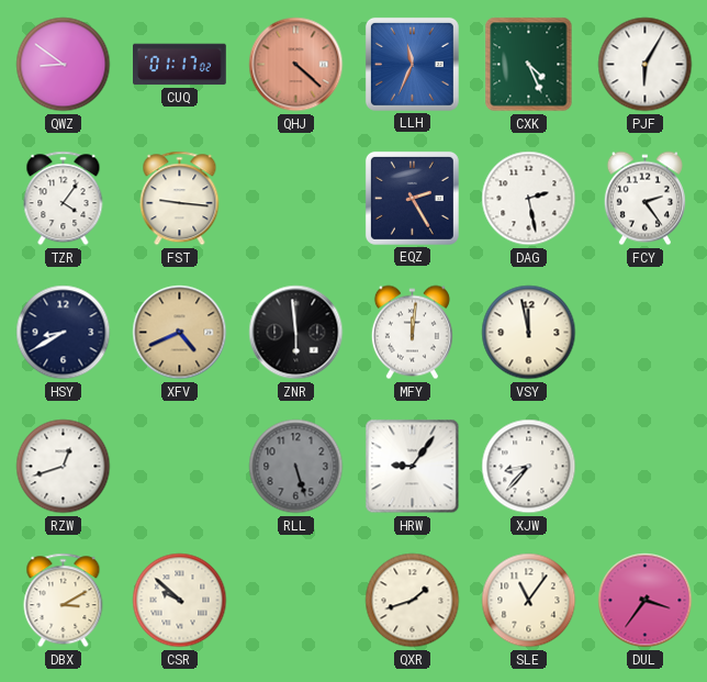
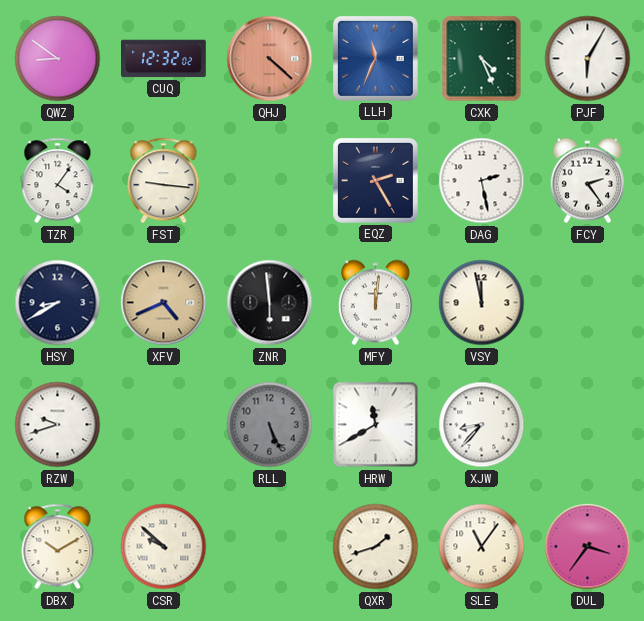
CUQ: 01:17 -> 12:32
RZW: 12:42 -> 9:42
RLL: 5:27 -> 5:26
HRW: 9:06 -> 11:40
DBX: 3:10 -> 10:10
